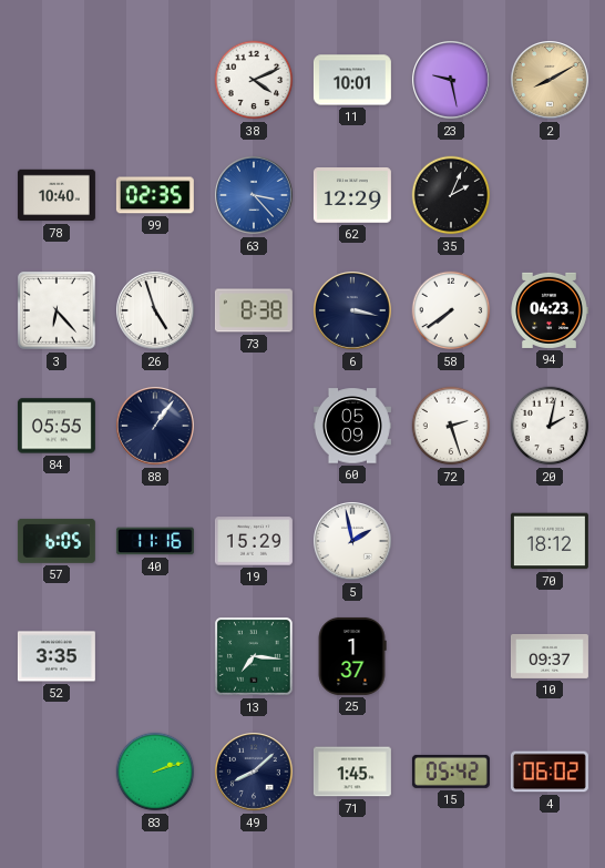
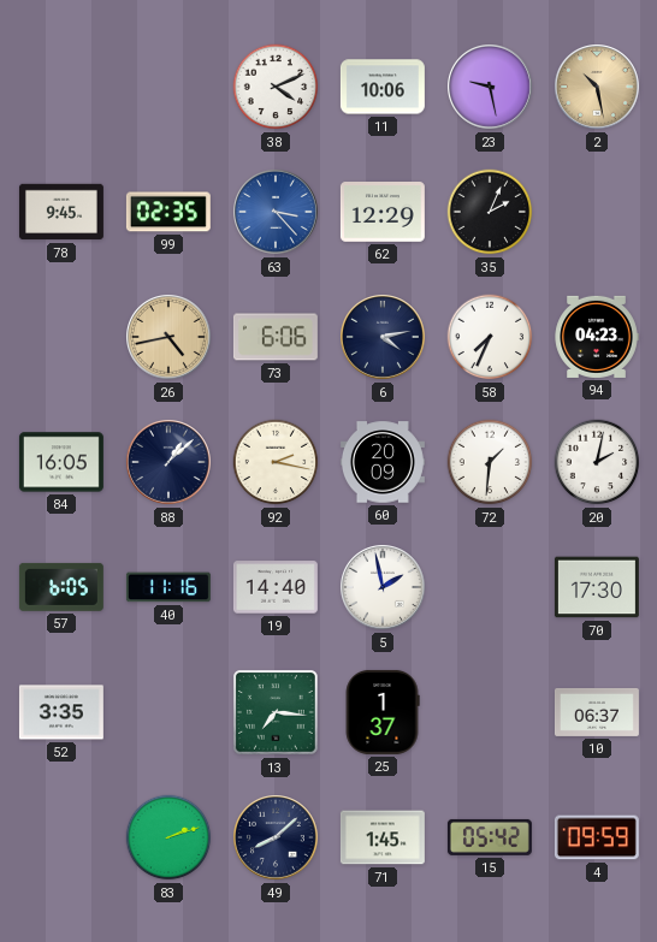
11: 10:01 -> 10:06
2: 8:10 -> 10:28
78: 10:40 -> 9:45
3: 6:23 -> none
26: 4:57 -> 4:43
26 dial: white -> champagne
73: 8:38 -> 6:06
6: 3:17 -> 4:13
58: 7:39 -> 7:34
84: 05:55 -> 16:05
88: 1:06 -> 1:08
92: none -> 2:17
60: 05:09 -> 20:09
72: 2:27 -> 1:31
19: 15:29 -> 14:40
70: 18:12 -> 17:30
10: 09:37 -> 06:37
4: 06:02 -> 09:59
